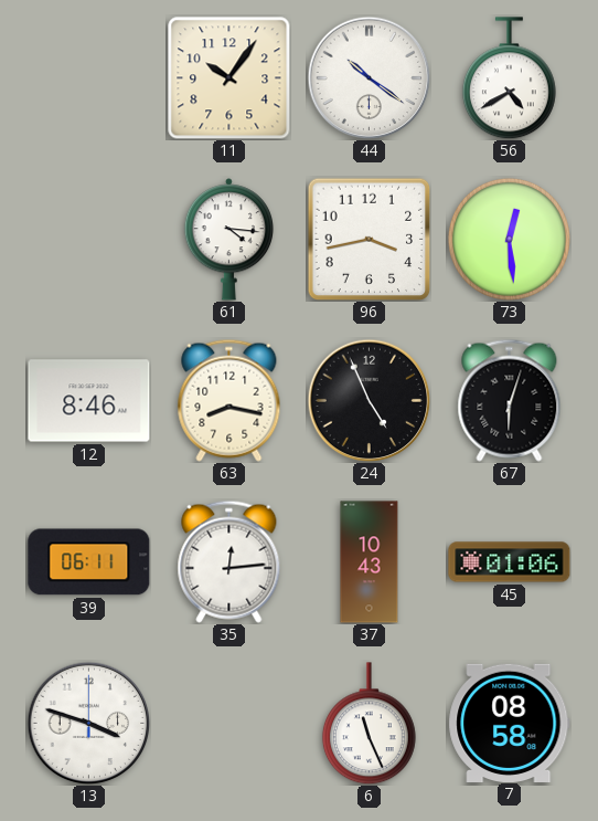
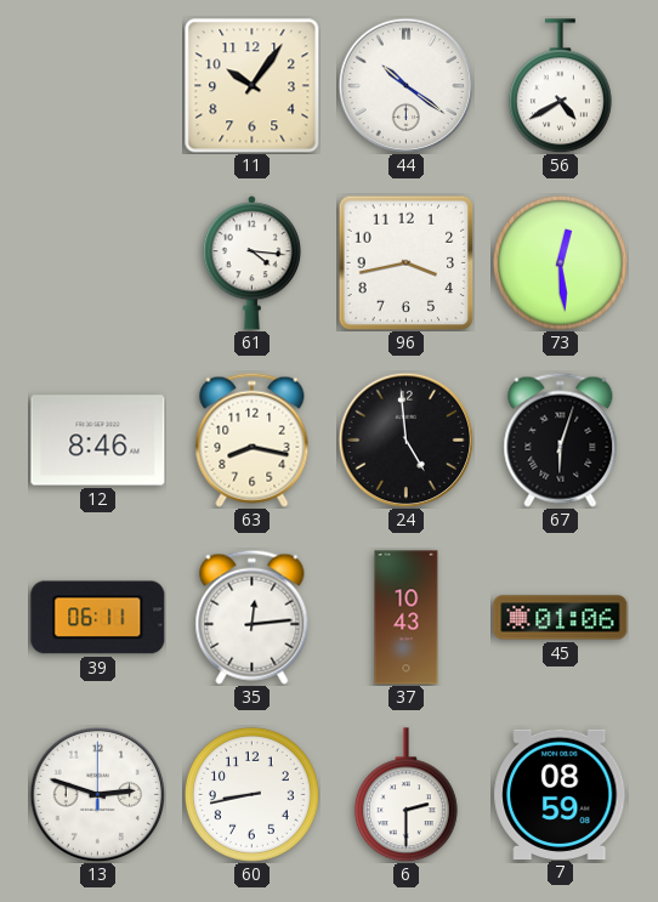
24: 4:56 -> 4:59
13: 3:48 -> 2:48
60: none -> 8:43
6: 11:26 -> 2:30
7: 08:58 -> 08:59
